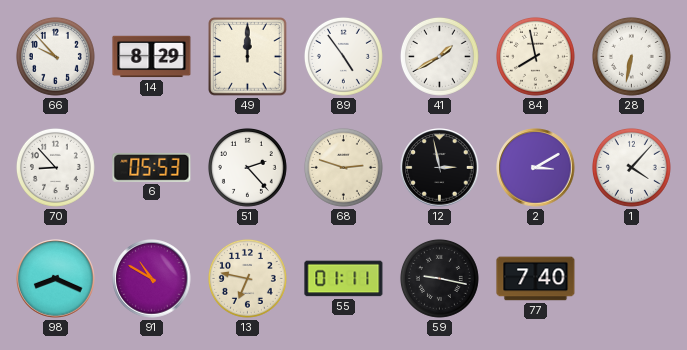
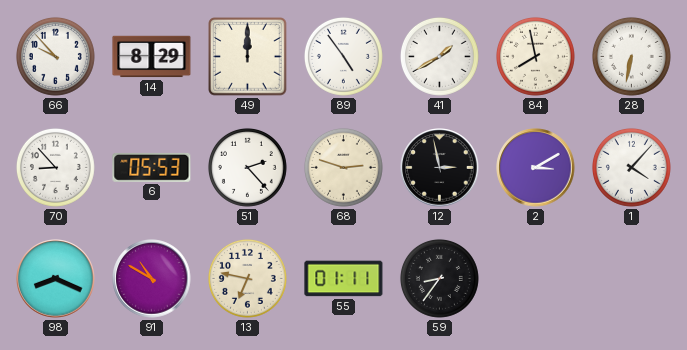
59: 9:17 -> 8:36
77: 7:40 -> none
